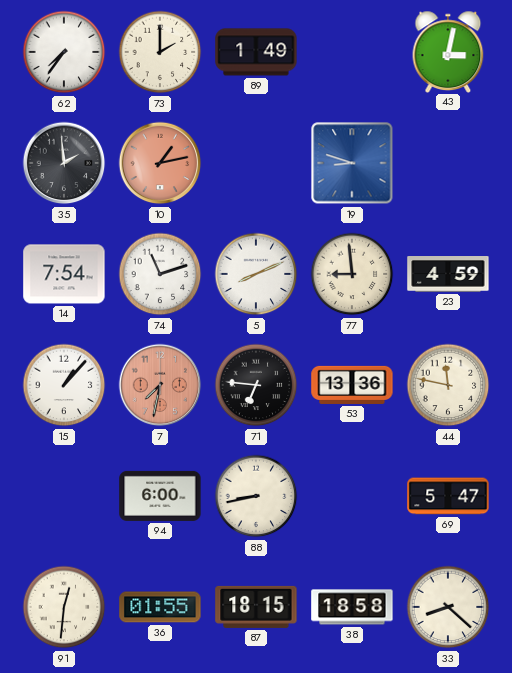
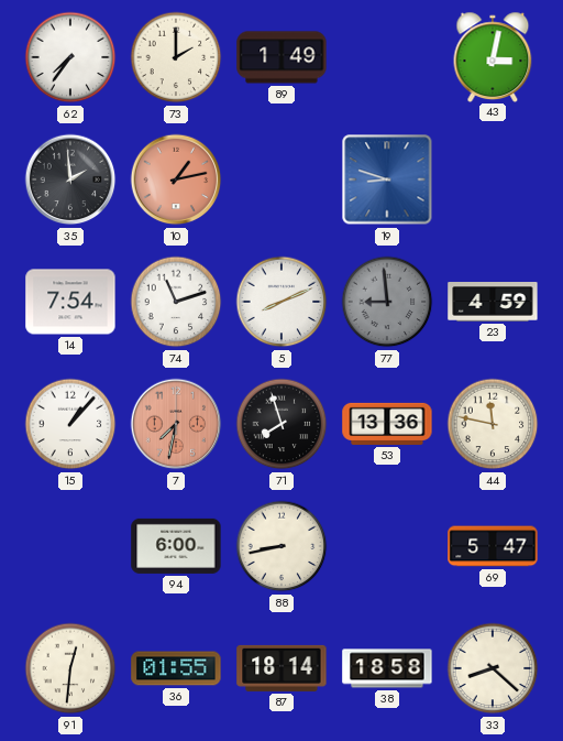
77 dial: cream -> grey
71: 6:46 -> 7:57
87: 18:15 -> 18:14
